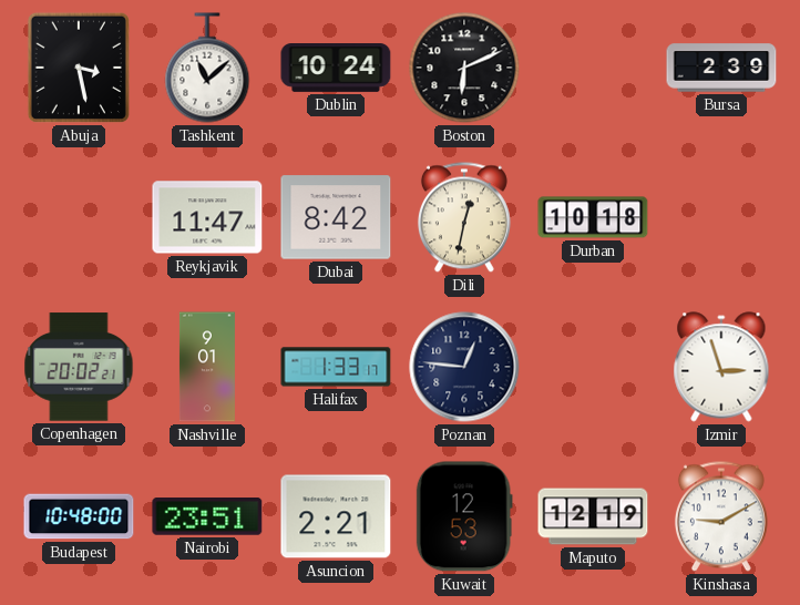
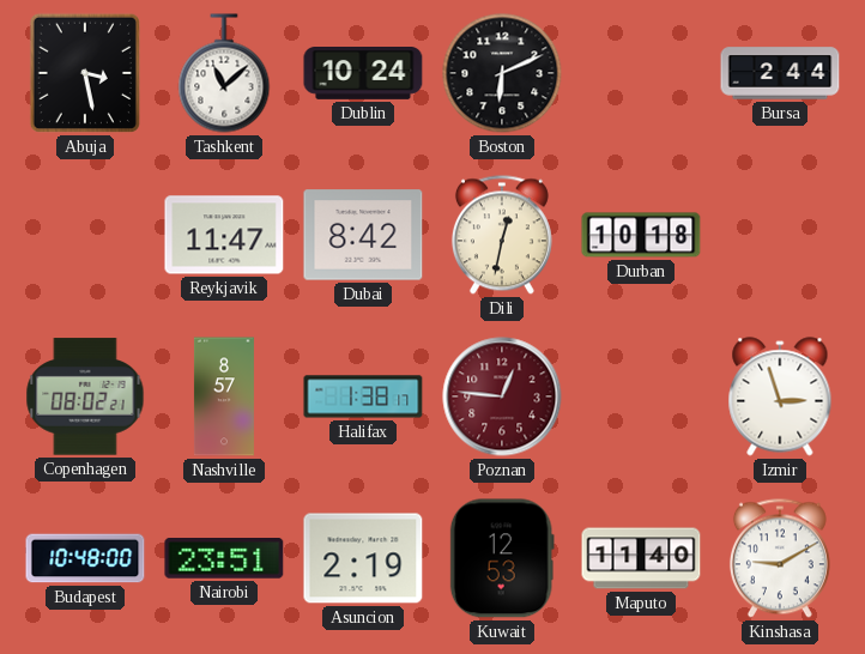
Bursa: 2:39 -> 2:44
Copenhagen: 20:02 -> 08:02
Nashville: 9:01 -> 8:57
Halifax: 1:33 -> 1:38
Poznan dial: navy -> burgundy
Asuncion: 2:21 -> 2:19
Maputo: 12:19 -> 11:40
